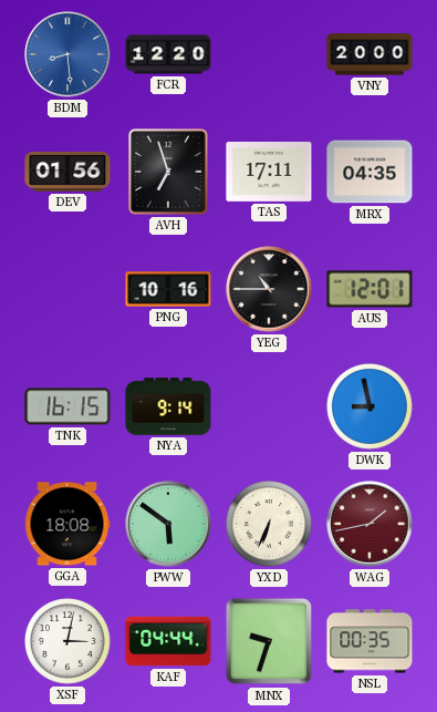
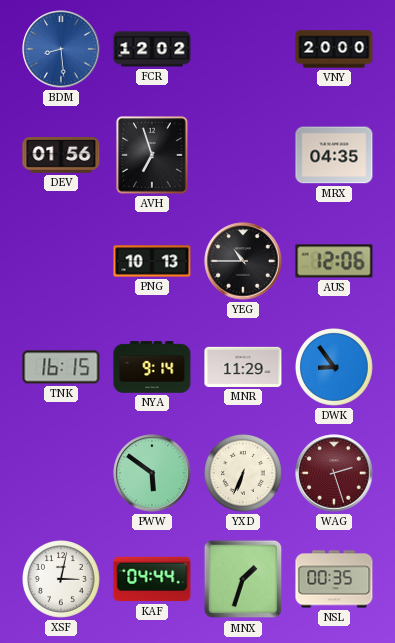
FCR: 12:20 -> 12:02
TAS: 17:11 -> none
PNG: 10:16 -> 10:13
AUS: 12:01 -> 12:06
MNR: none -> 11:29
DWK: 8:58 -> 8:54
GGA: 18:08 -> none
WAG: 1:43 -> 2:27
MNX: 9:33 -> 1:33
